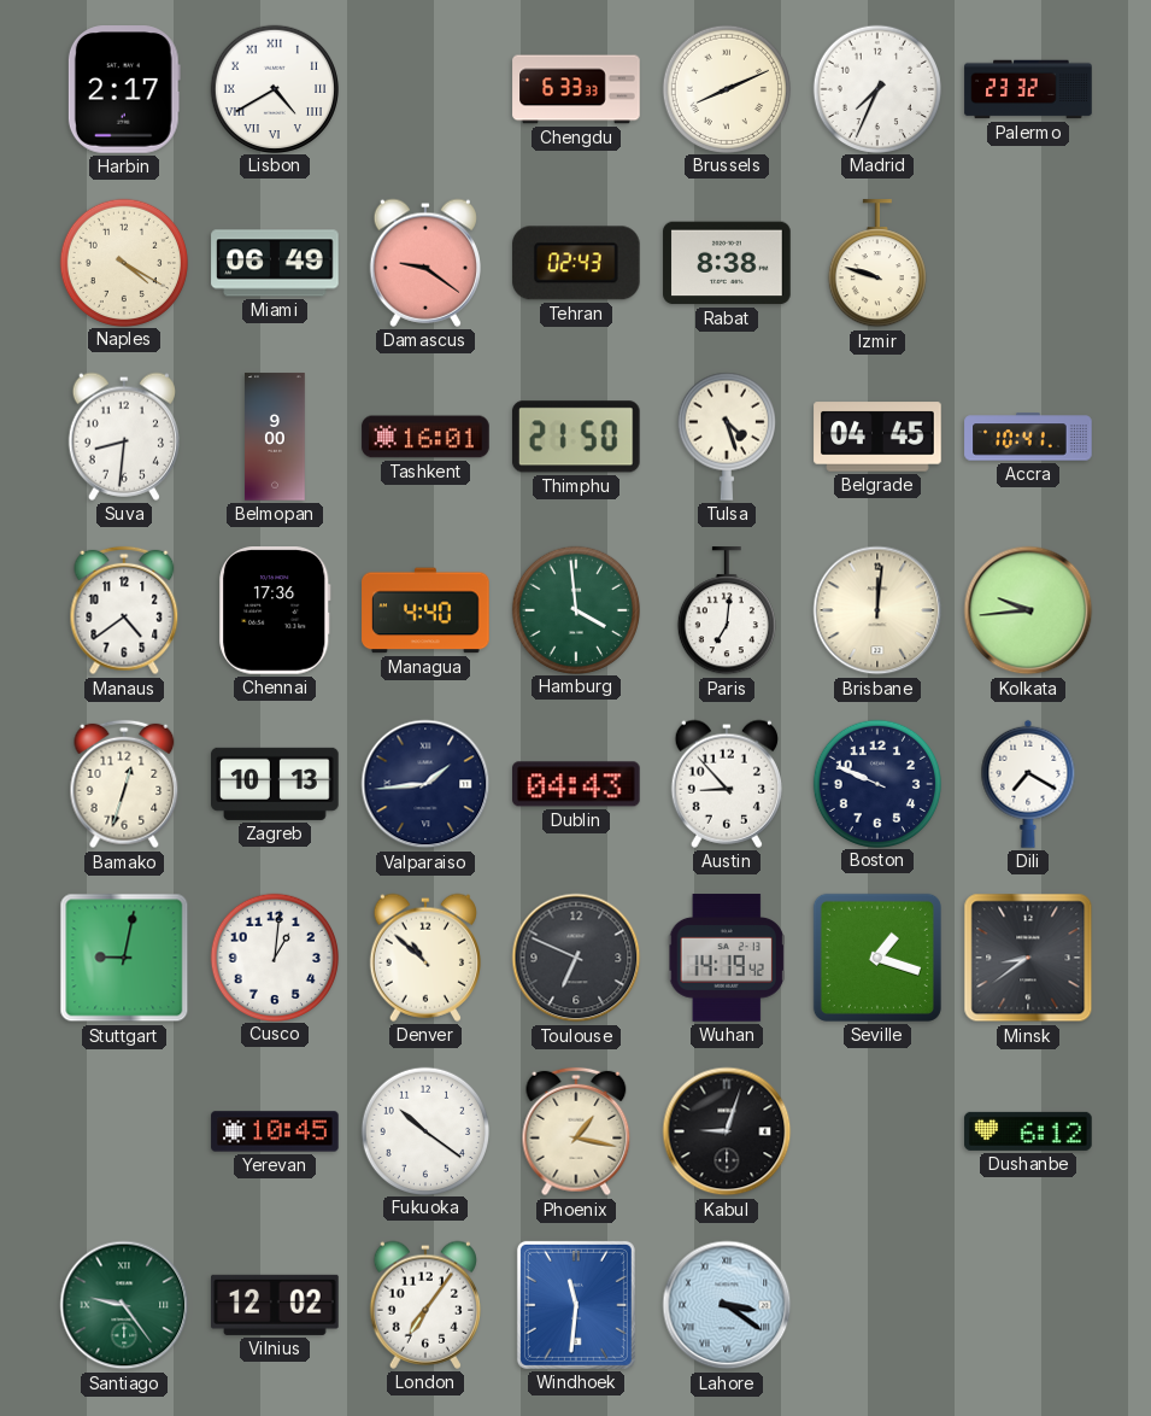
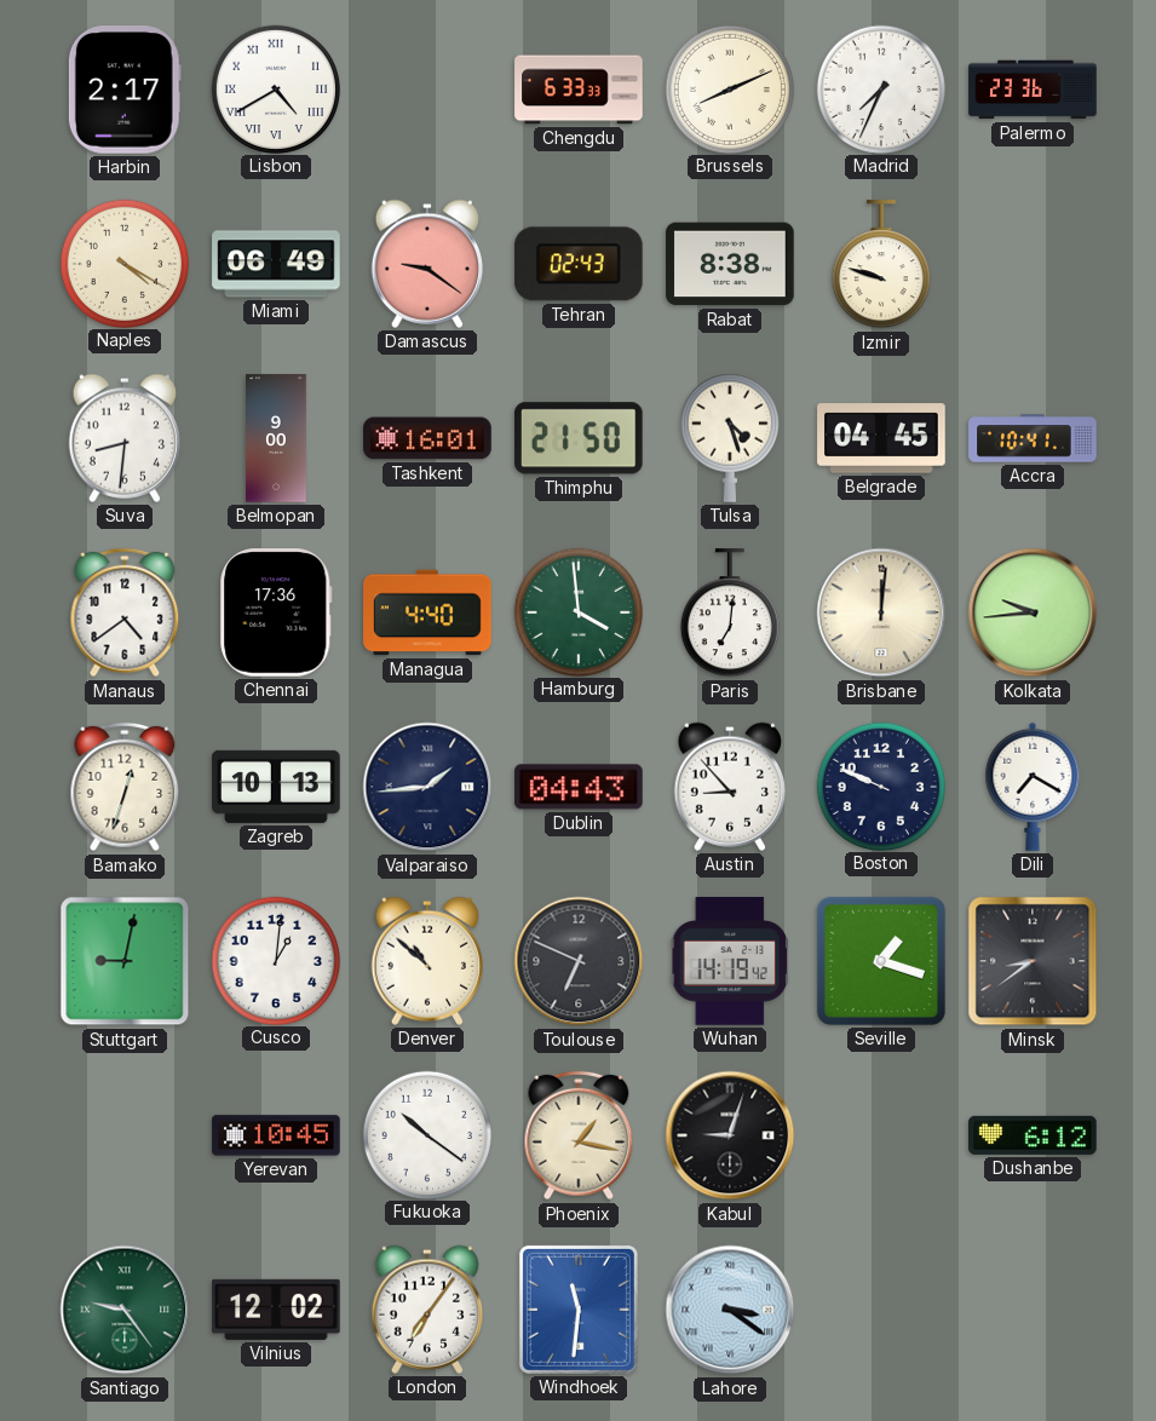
Palermo: 23:32 -> 23:36
